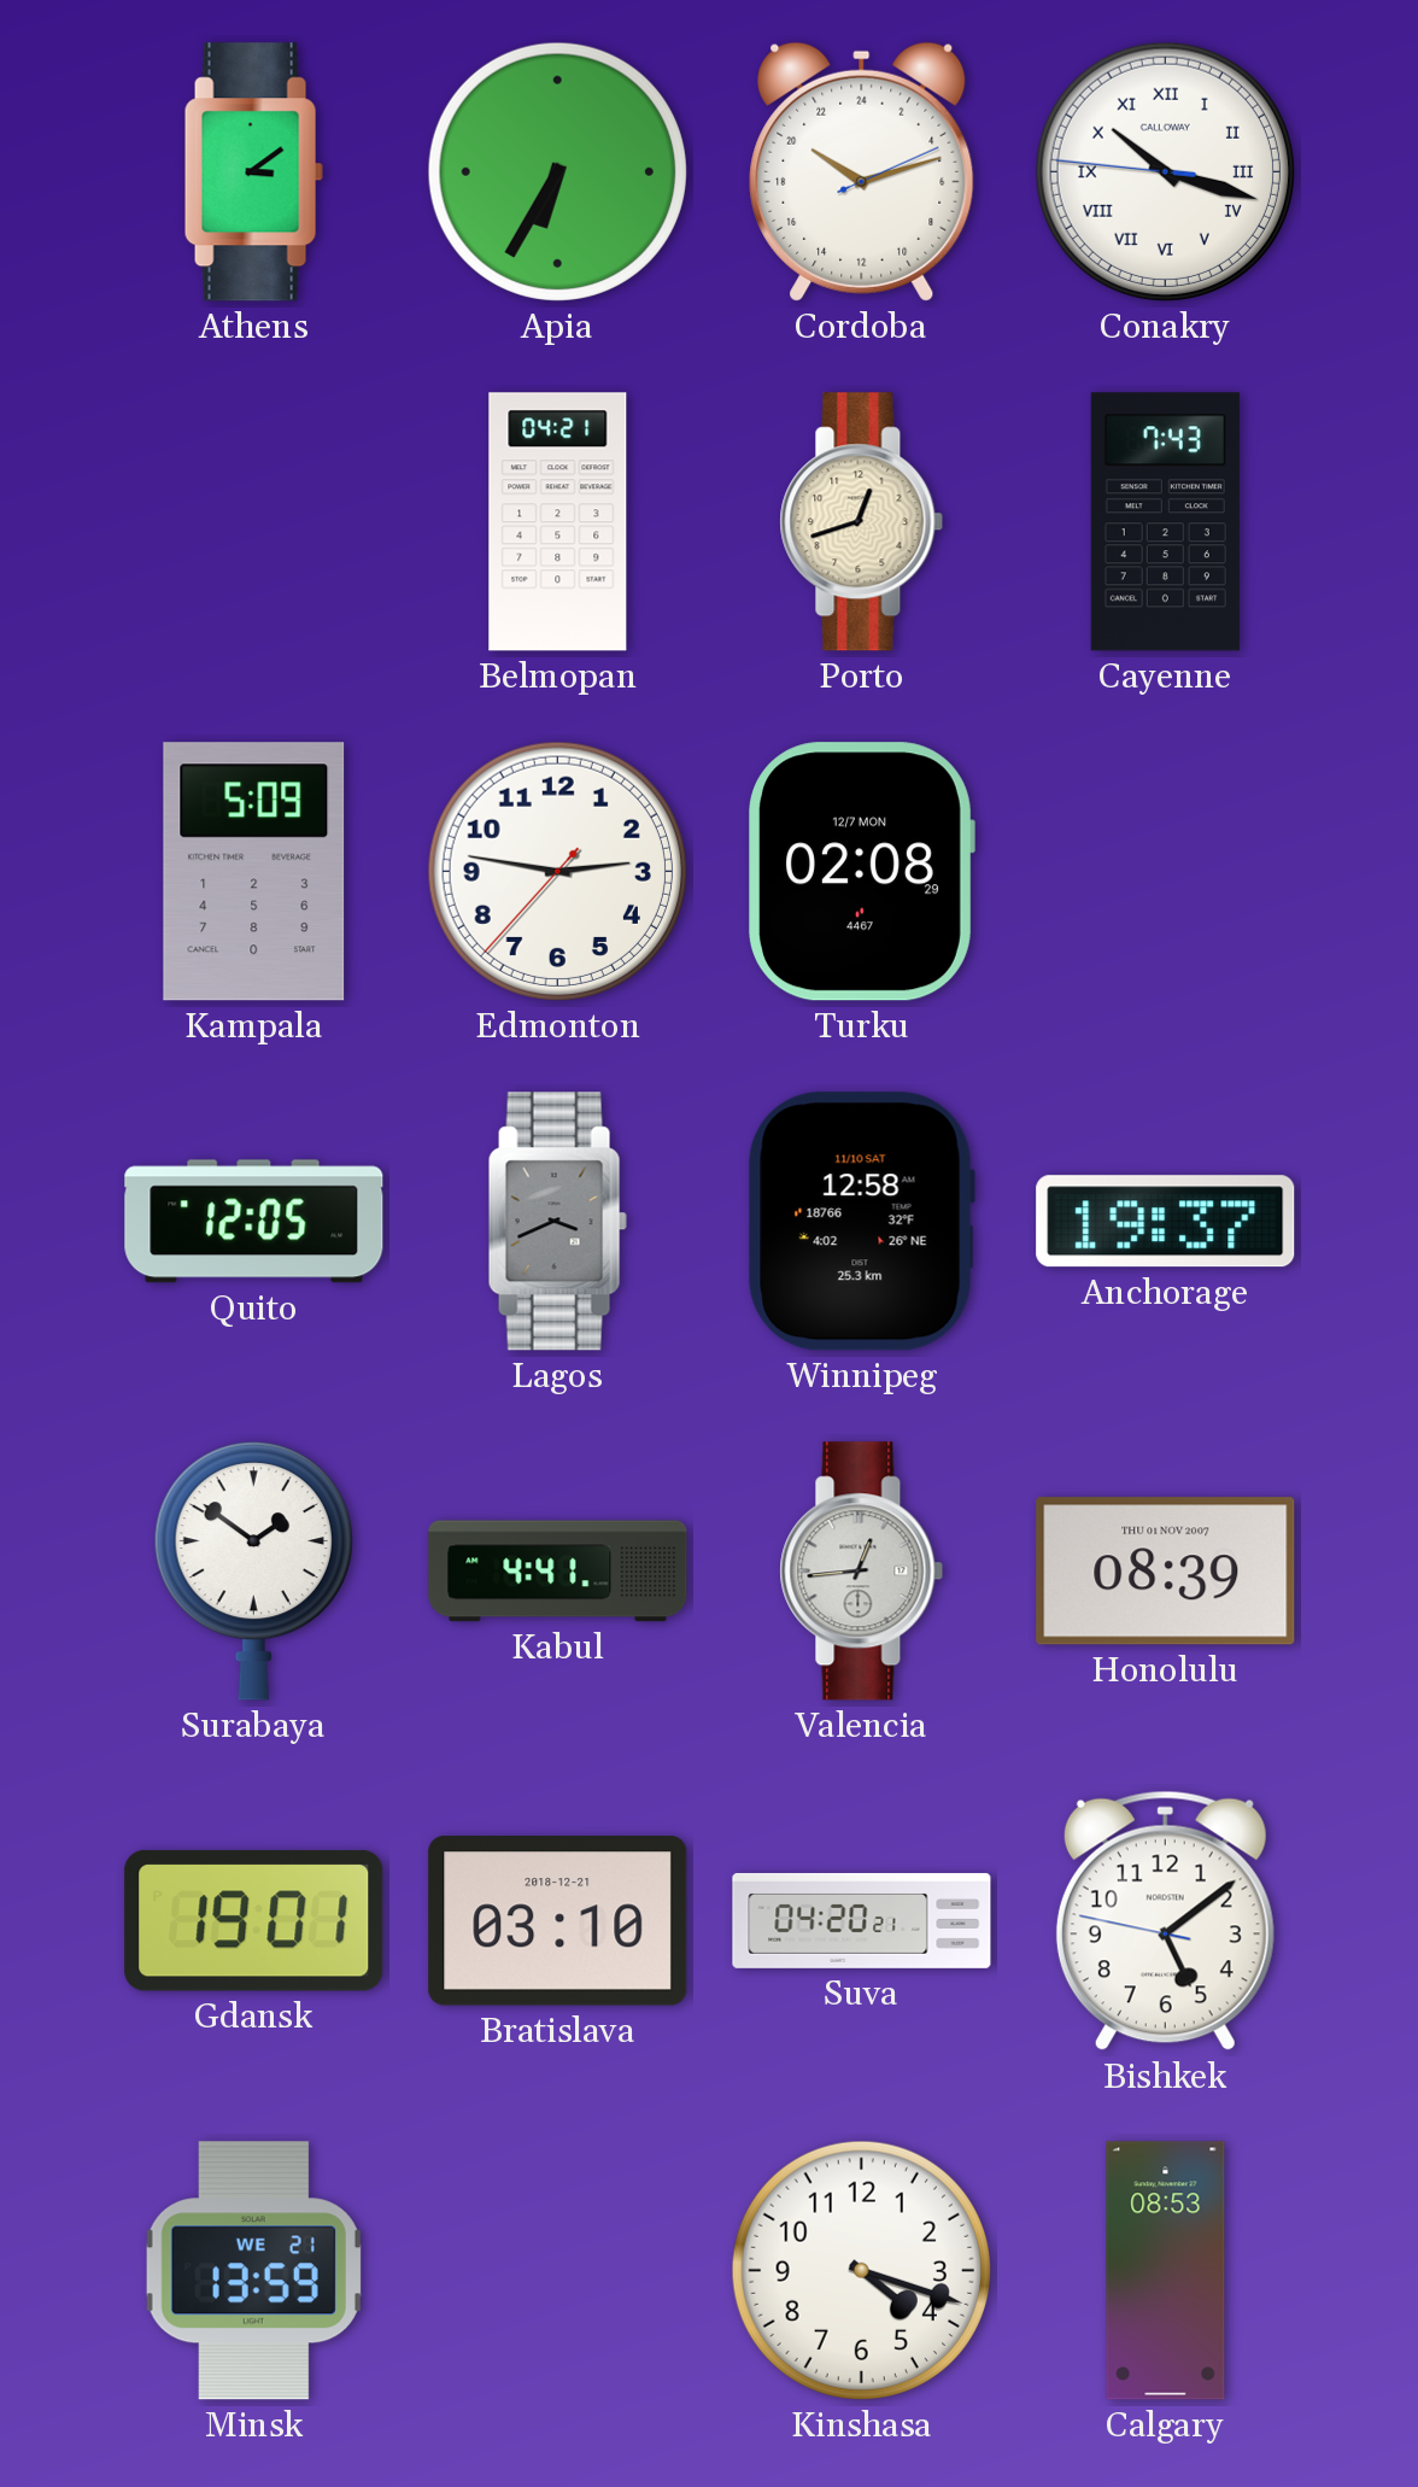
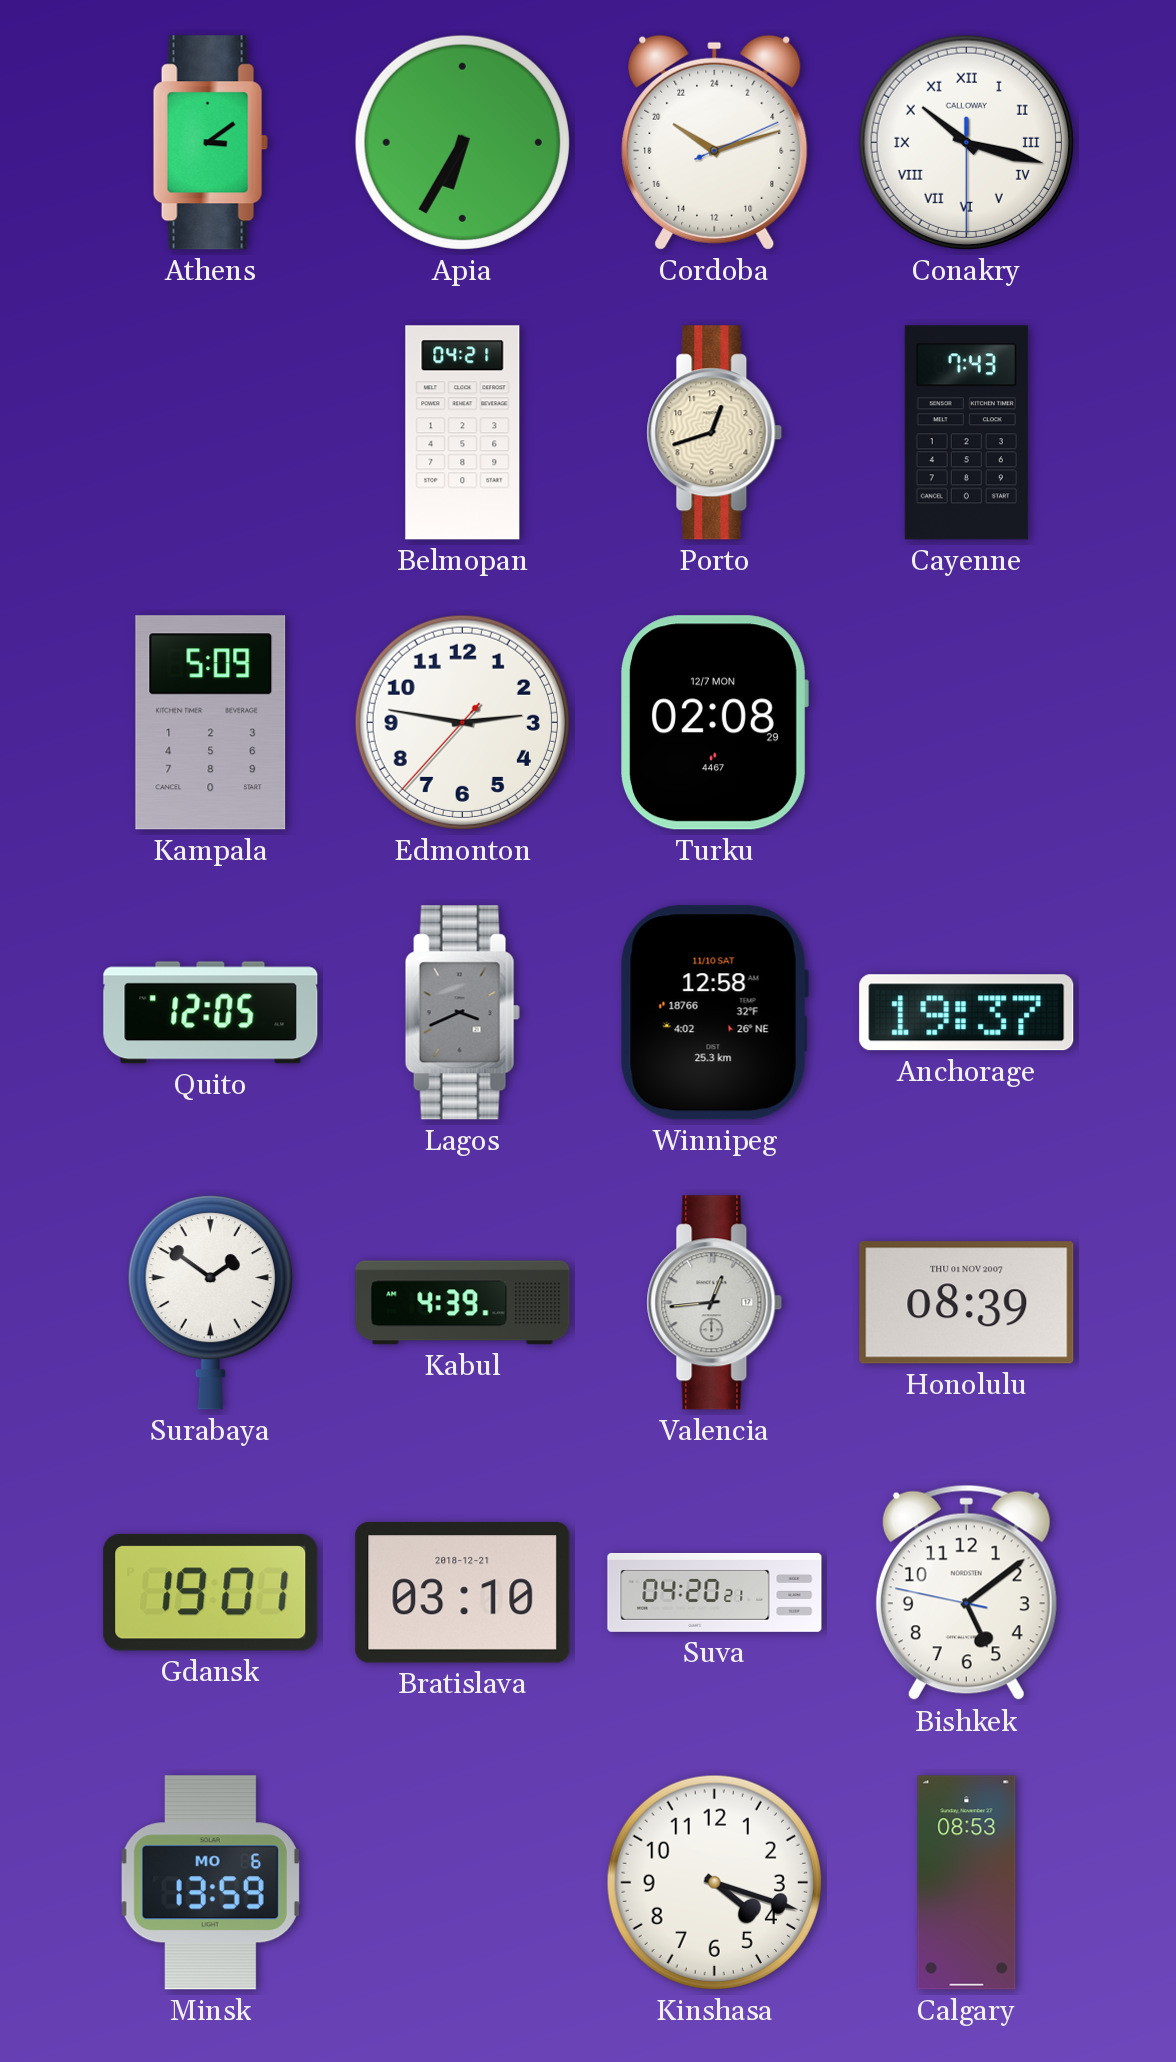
Conakry: 10:17:46 -> 10:17:30
Kabul: 4:41 -> 4:39
Minsk date: WE 21 -> MO 6
